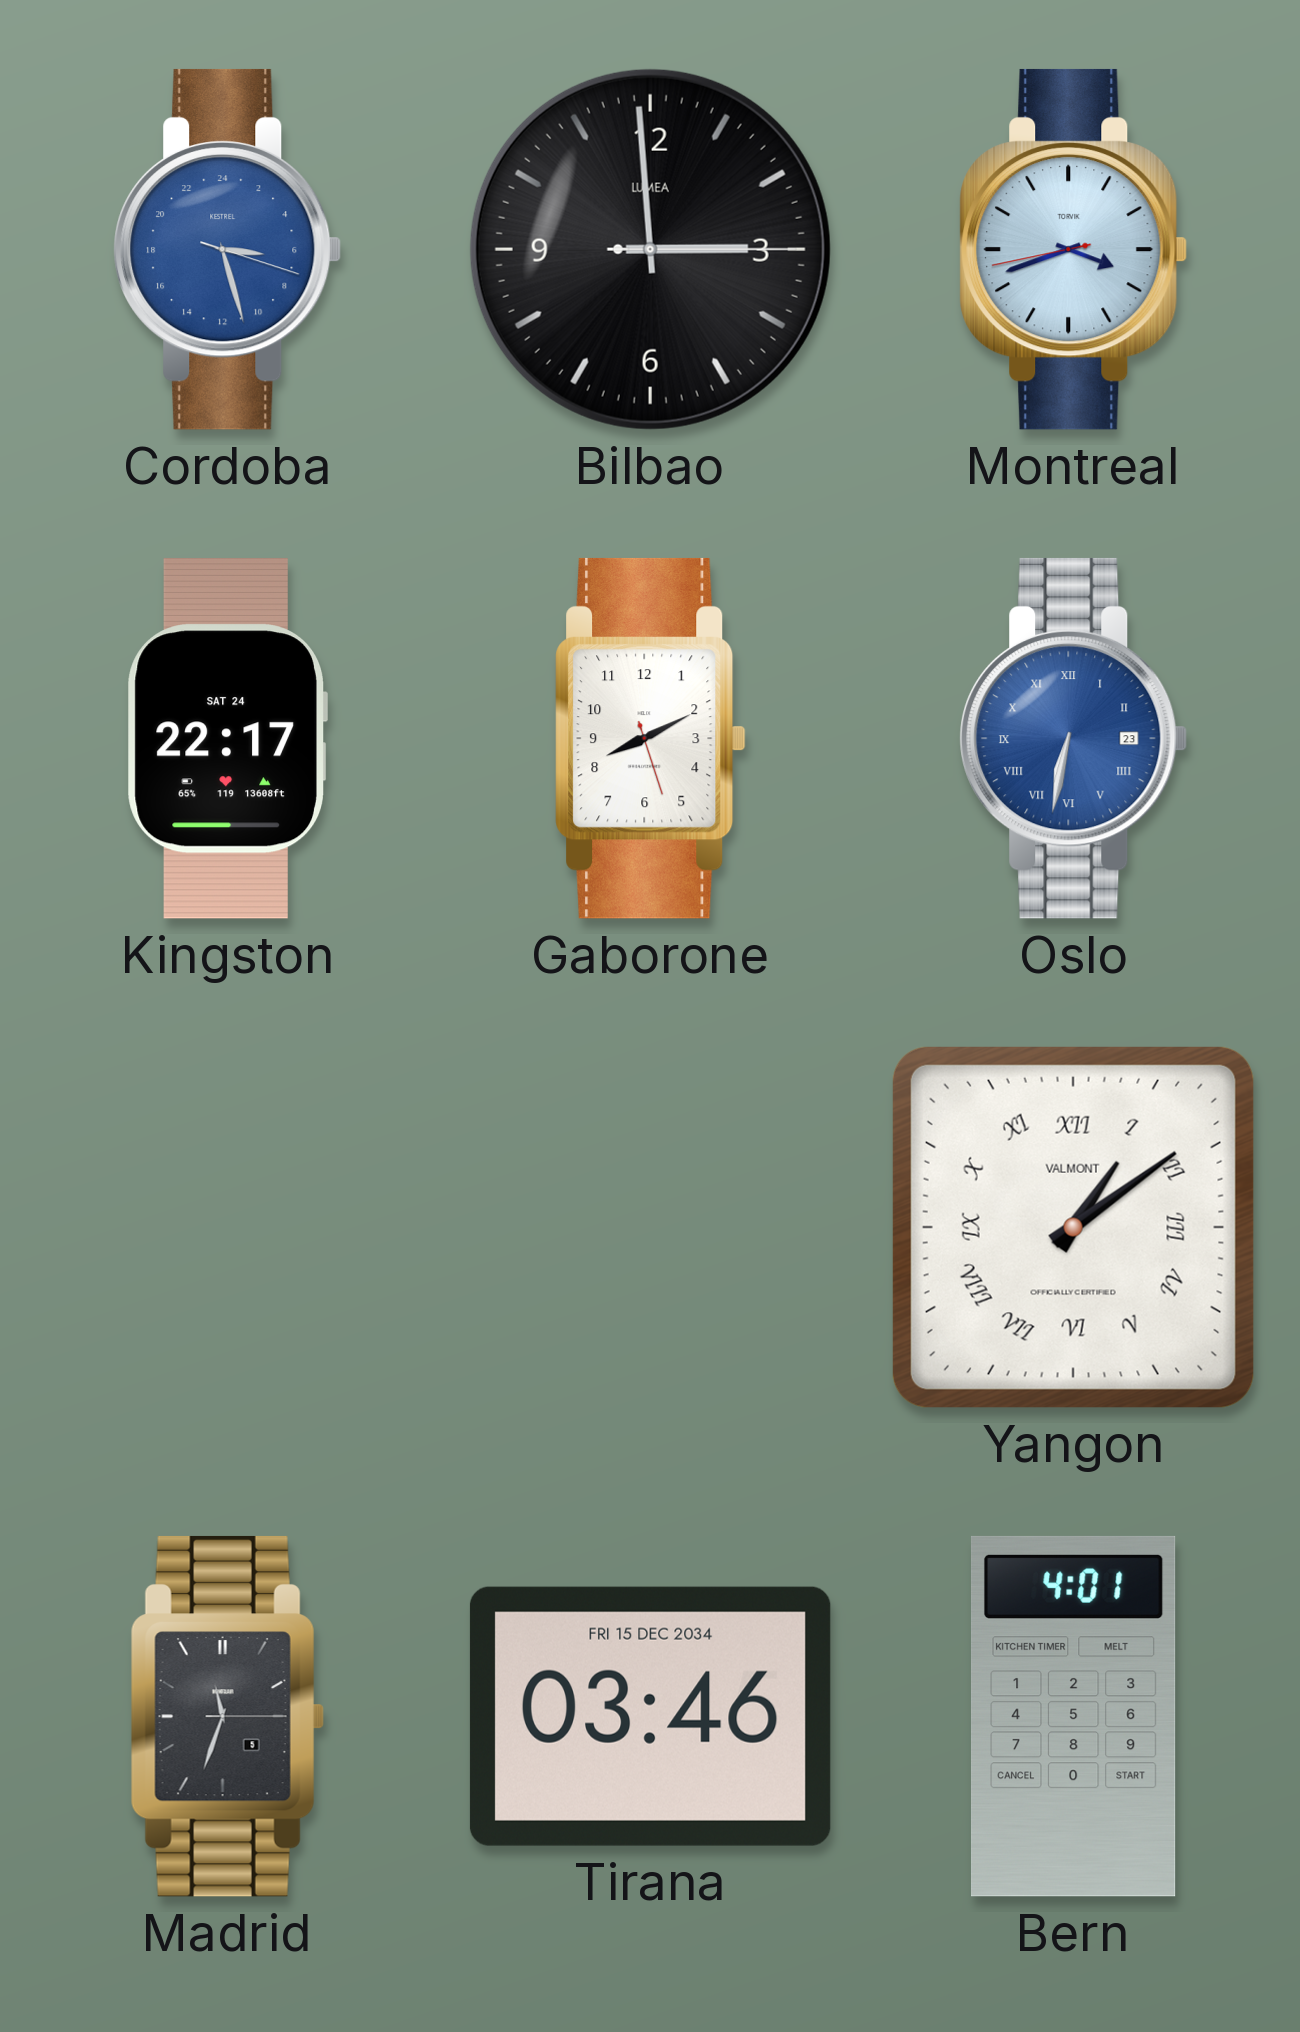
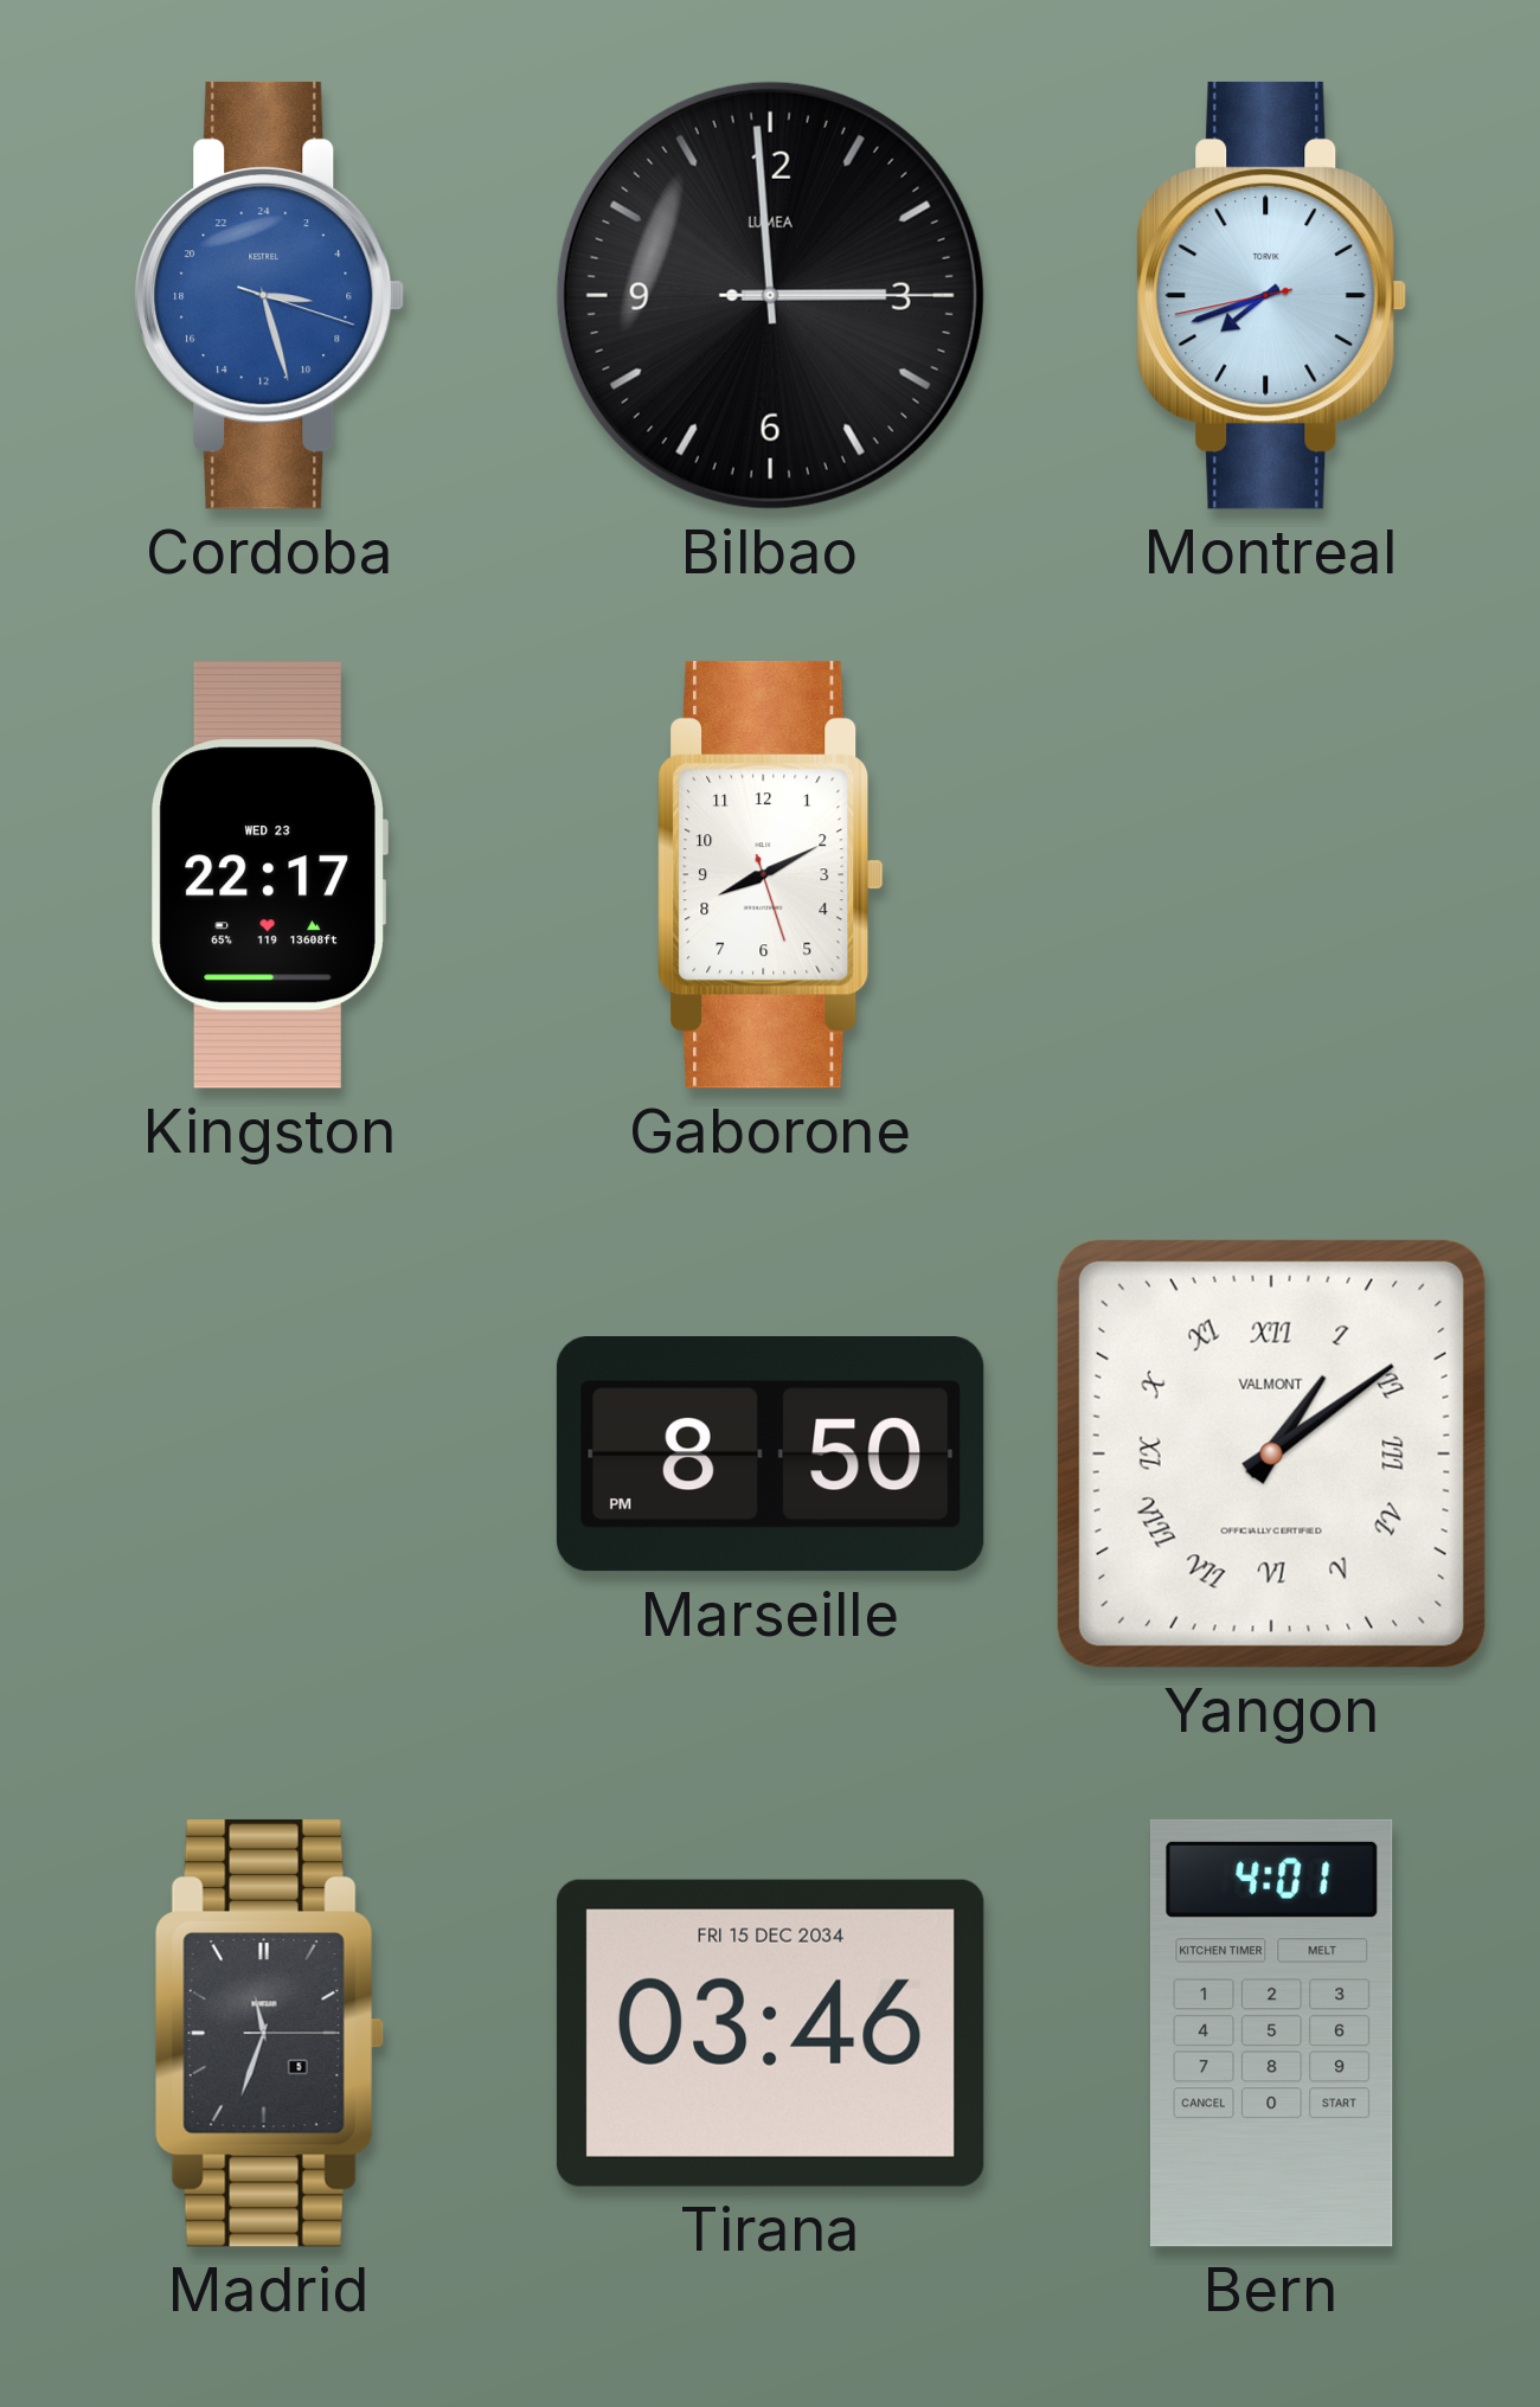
Montreal: 3:41 -> 7:41
Kingston date: SAT 24 -> WED 23
Oslo: 6:32 -> none
Marseille: none -> 8:50
